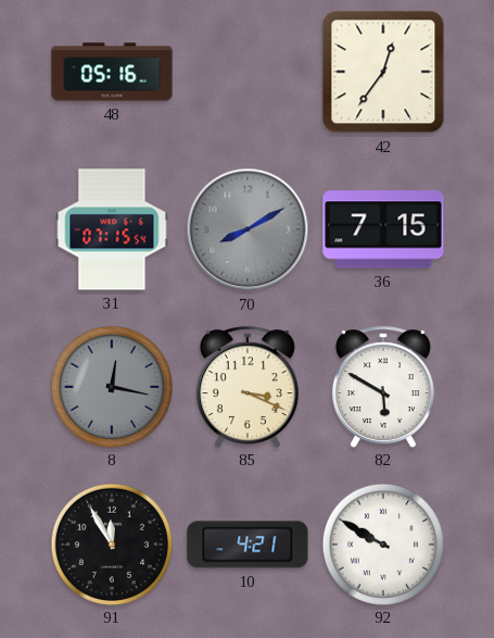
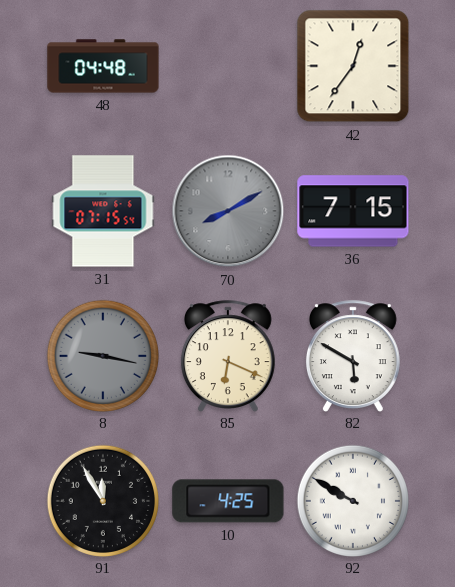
48: 05:16 -> 04:48
8: 12:17 -> 9:17
85: 3:19 -> 6:19
10: 4:21 -> 4:25
